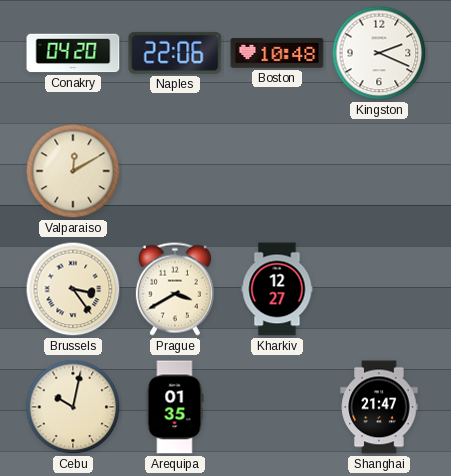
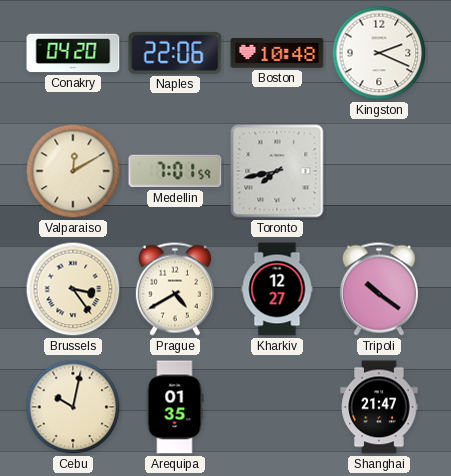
Medellin: none -> 7:01
Toronto: none -> 7:43
Prague: 3:40 -> 4:40
Tripoli: none -> 10:21
